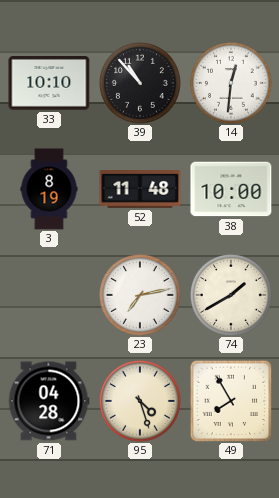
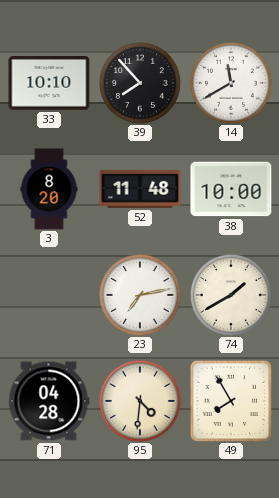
39: 10:53 -> 7:53
14: 12:31 -> 11:40
3: 8:19 -> 8:20
95: 4:27 -> 4:31
